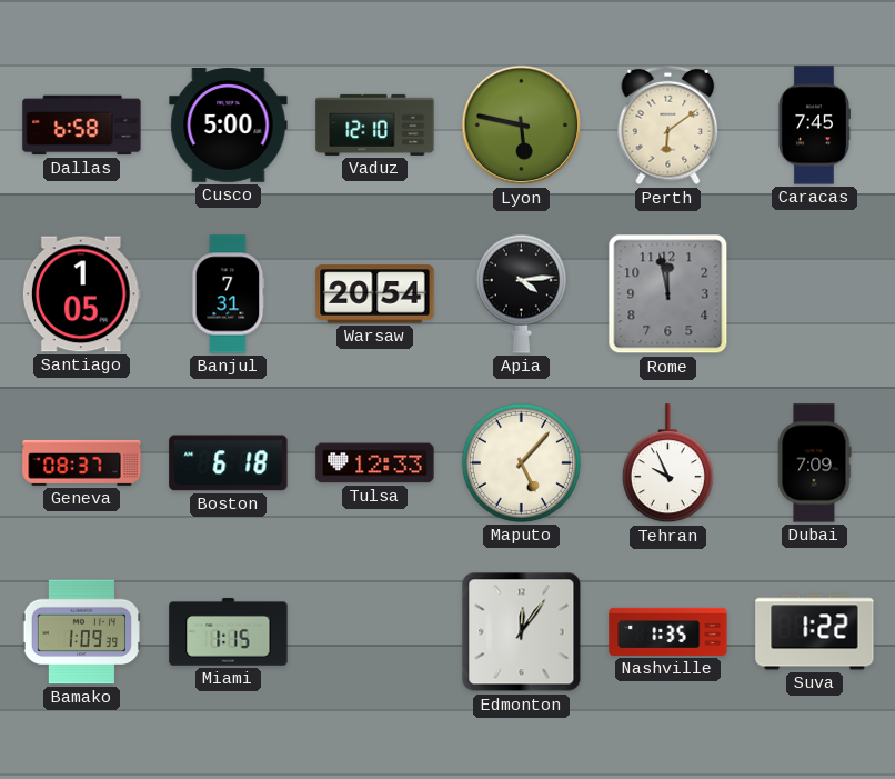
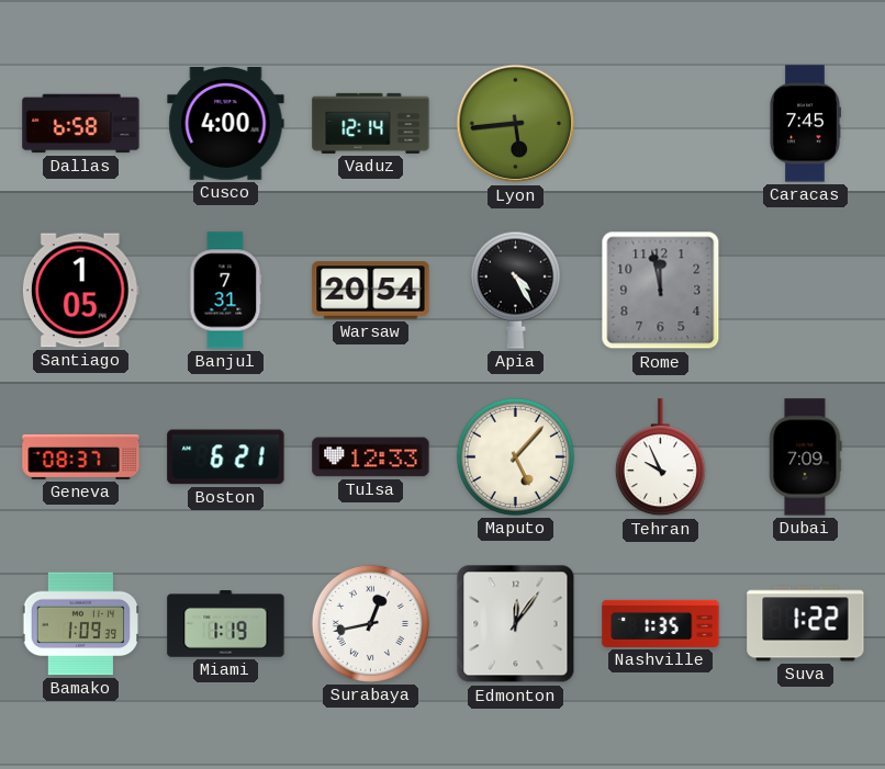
Cusco: 5:00 -> 4:00
Vaduz: 12:10 -> 12:14
Lyon: 5:47 -> 5:44
Perth: 6:09 -> none
Apia: 4:14 -> 4:25
Boston: 6:18 -> 6:21
Miami: 1:15 -> 1:19
Surabaya: none -> 12:43
